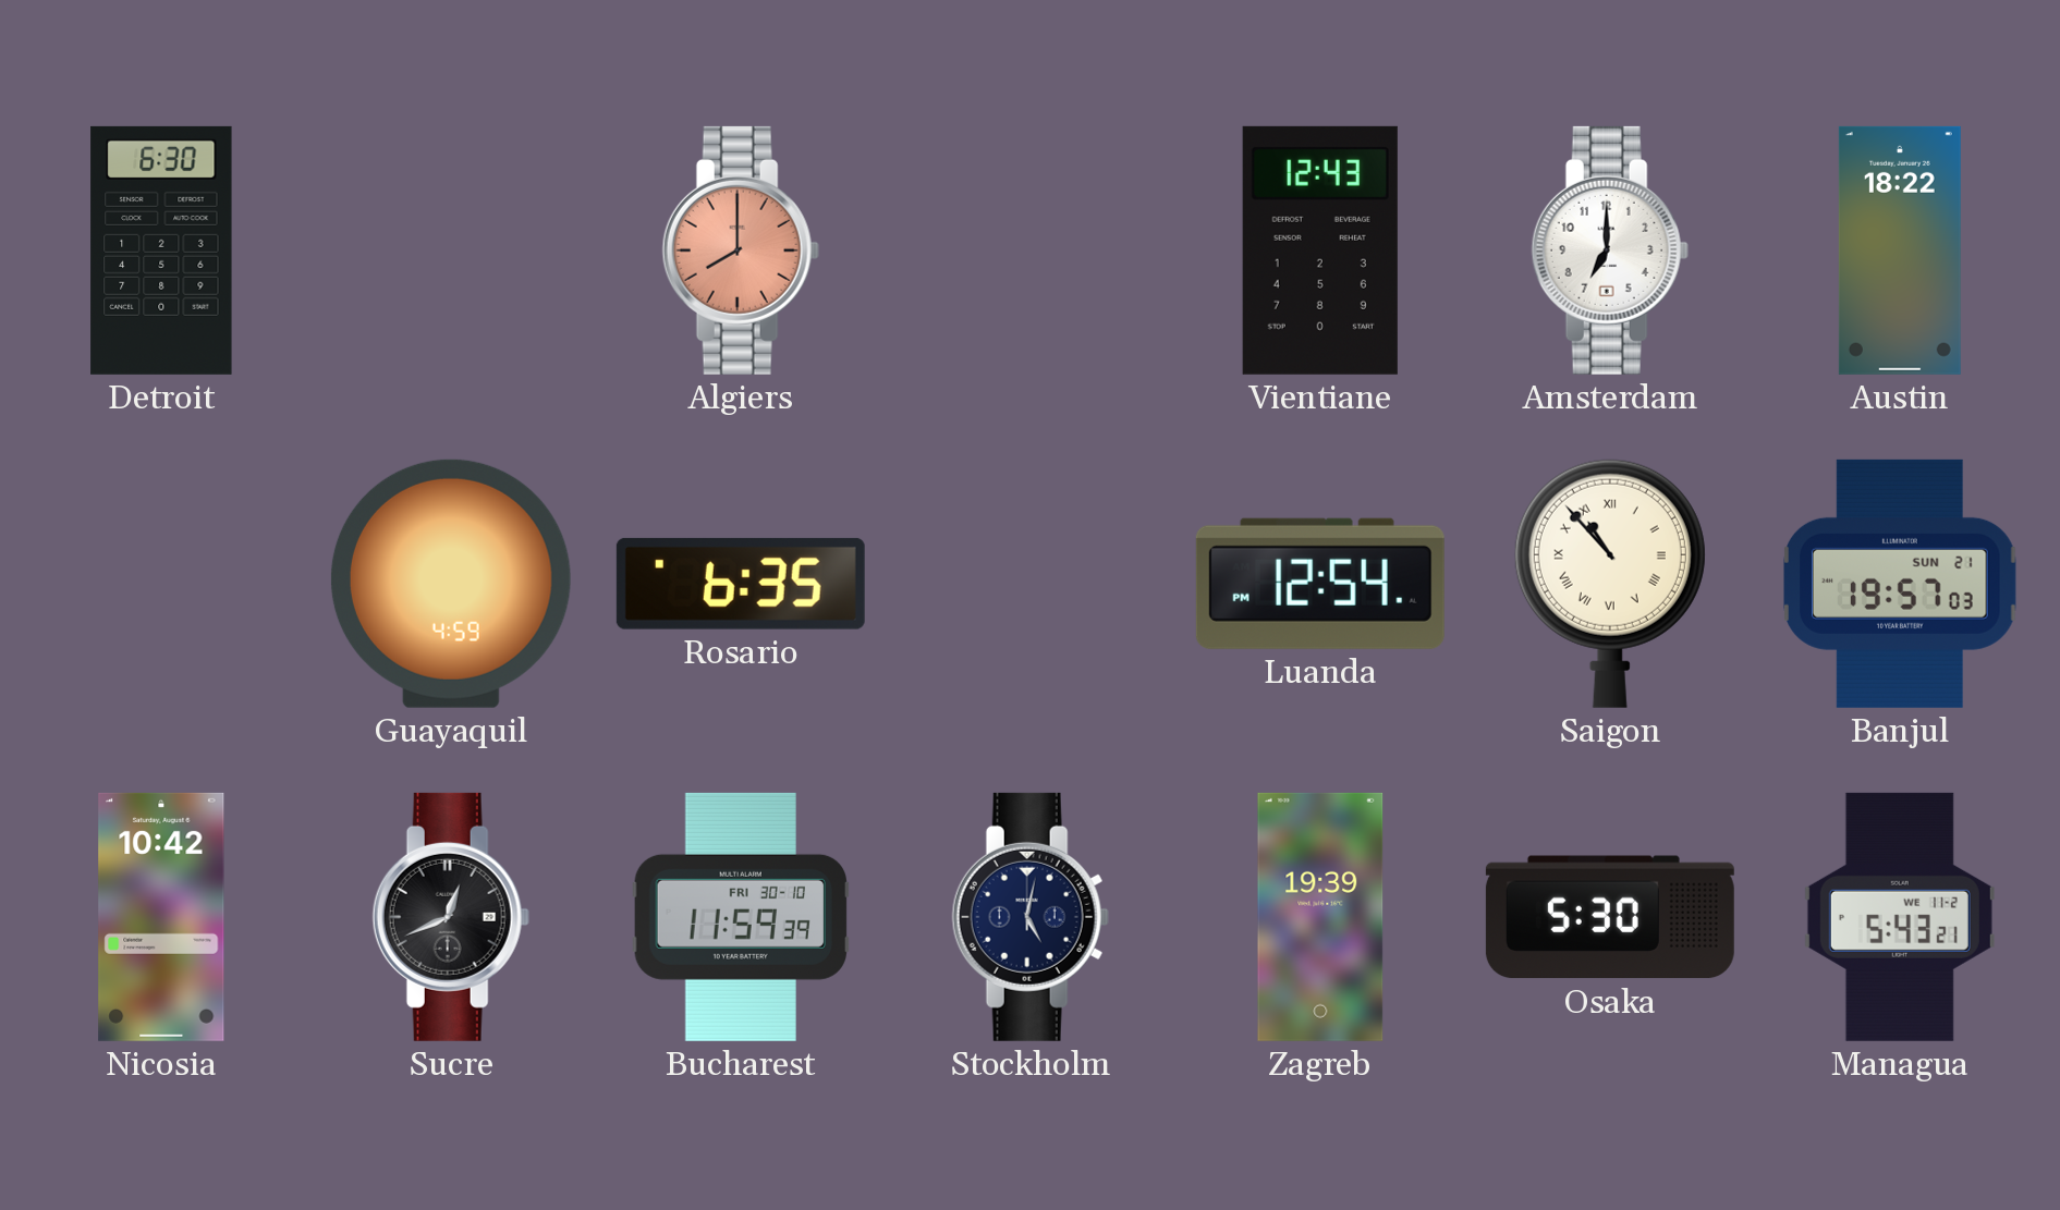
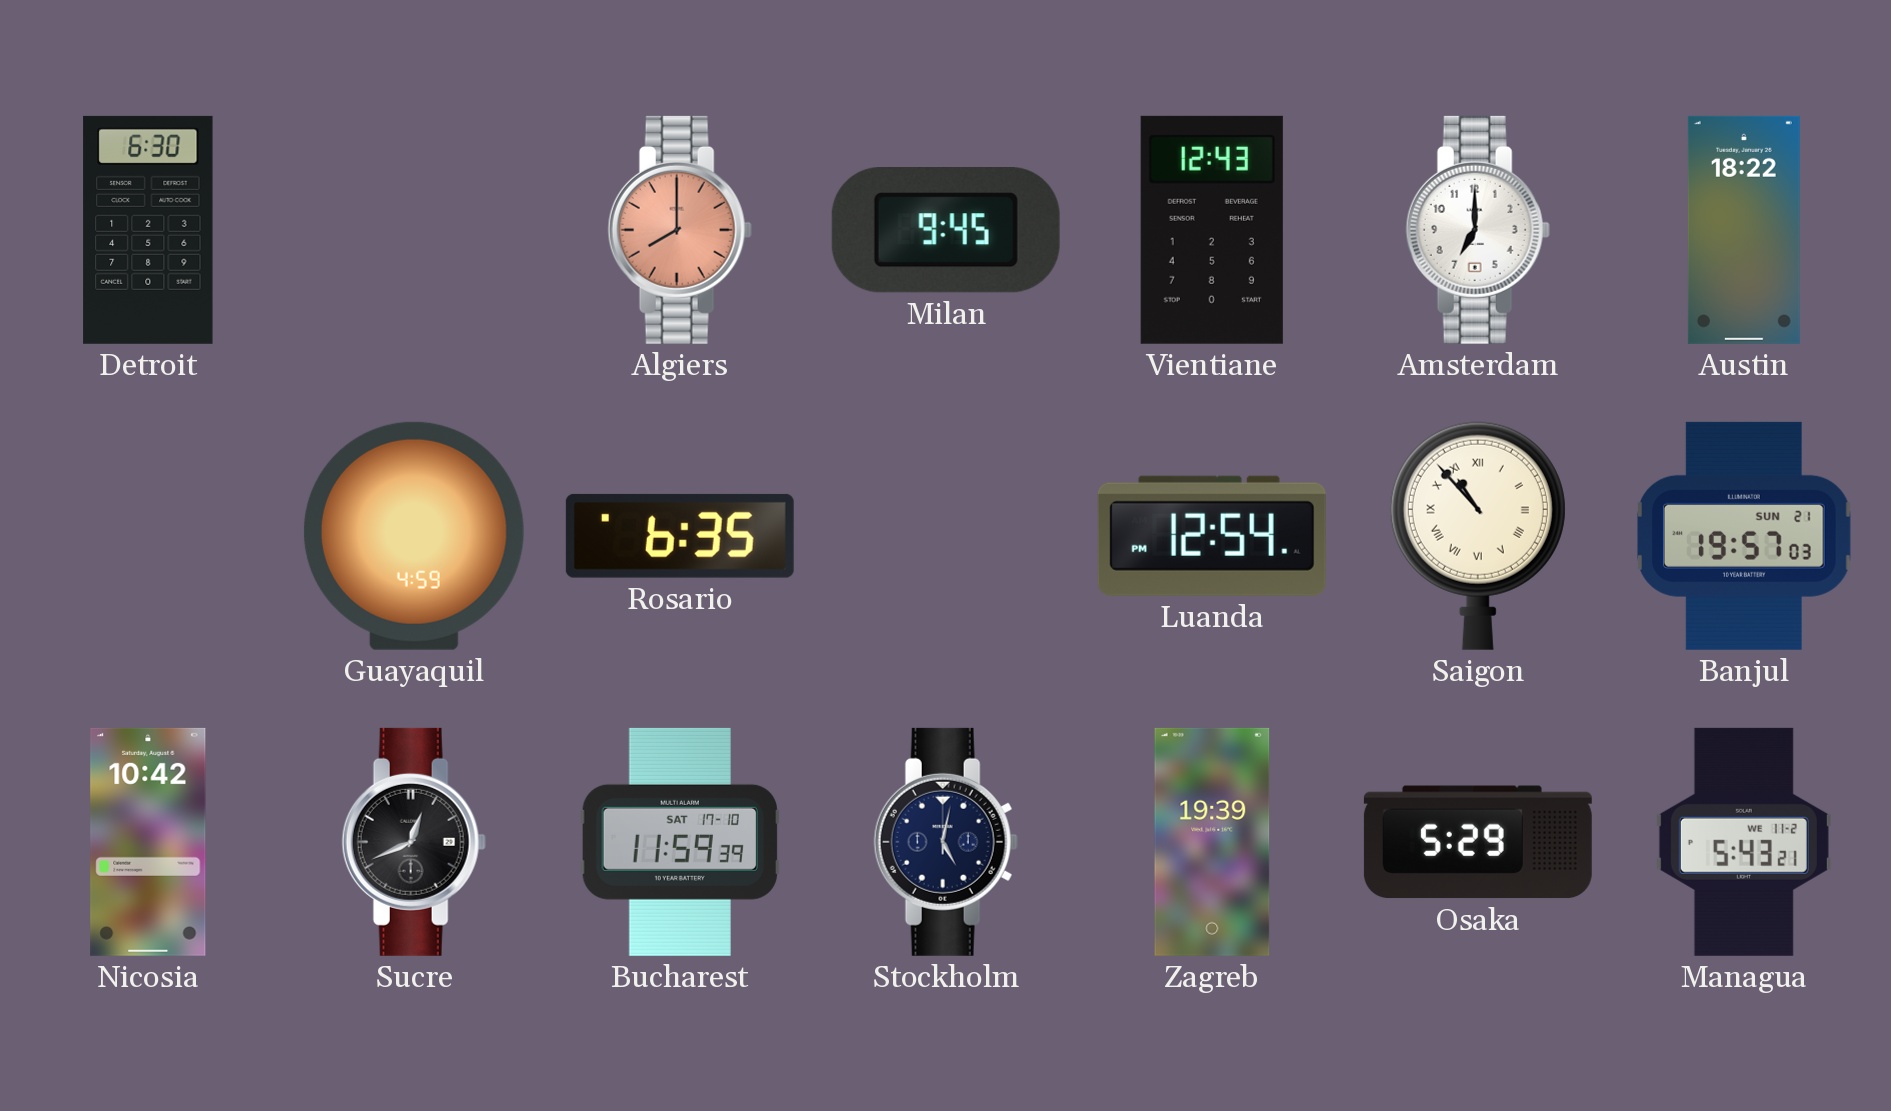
Milan: none -> 9:45
Bucharest date: FRI 30-10 -> SAT 17-10
Osaka: 5:30 -> 5:29
